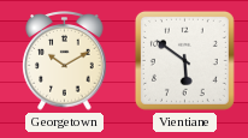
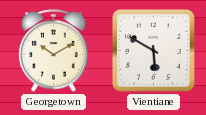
Vientiane: 5:51 -> 5:50
